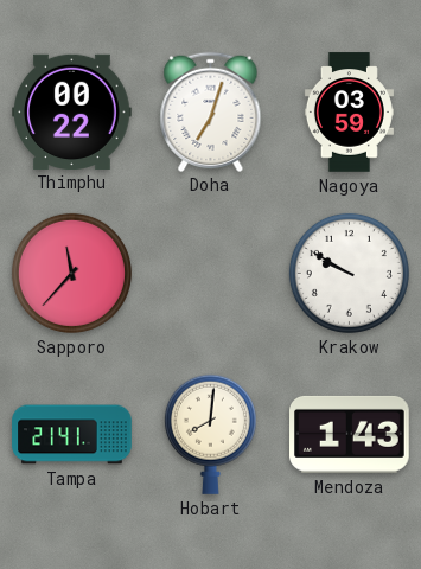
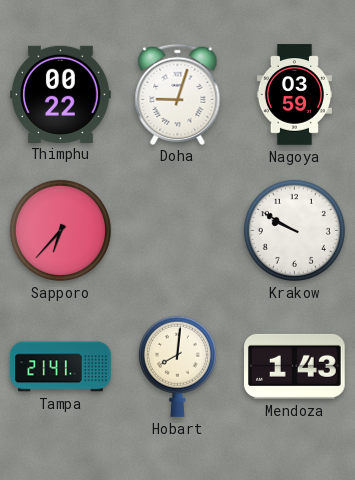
Doha: 7:03 -> 9:03
Sapporo: 11:37 -> 6:37
